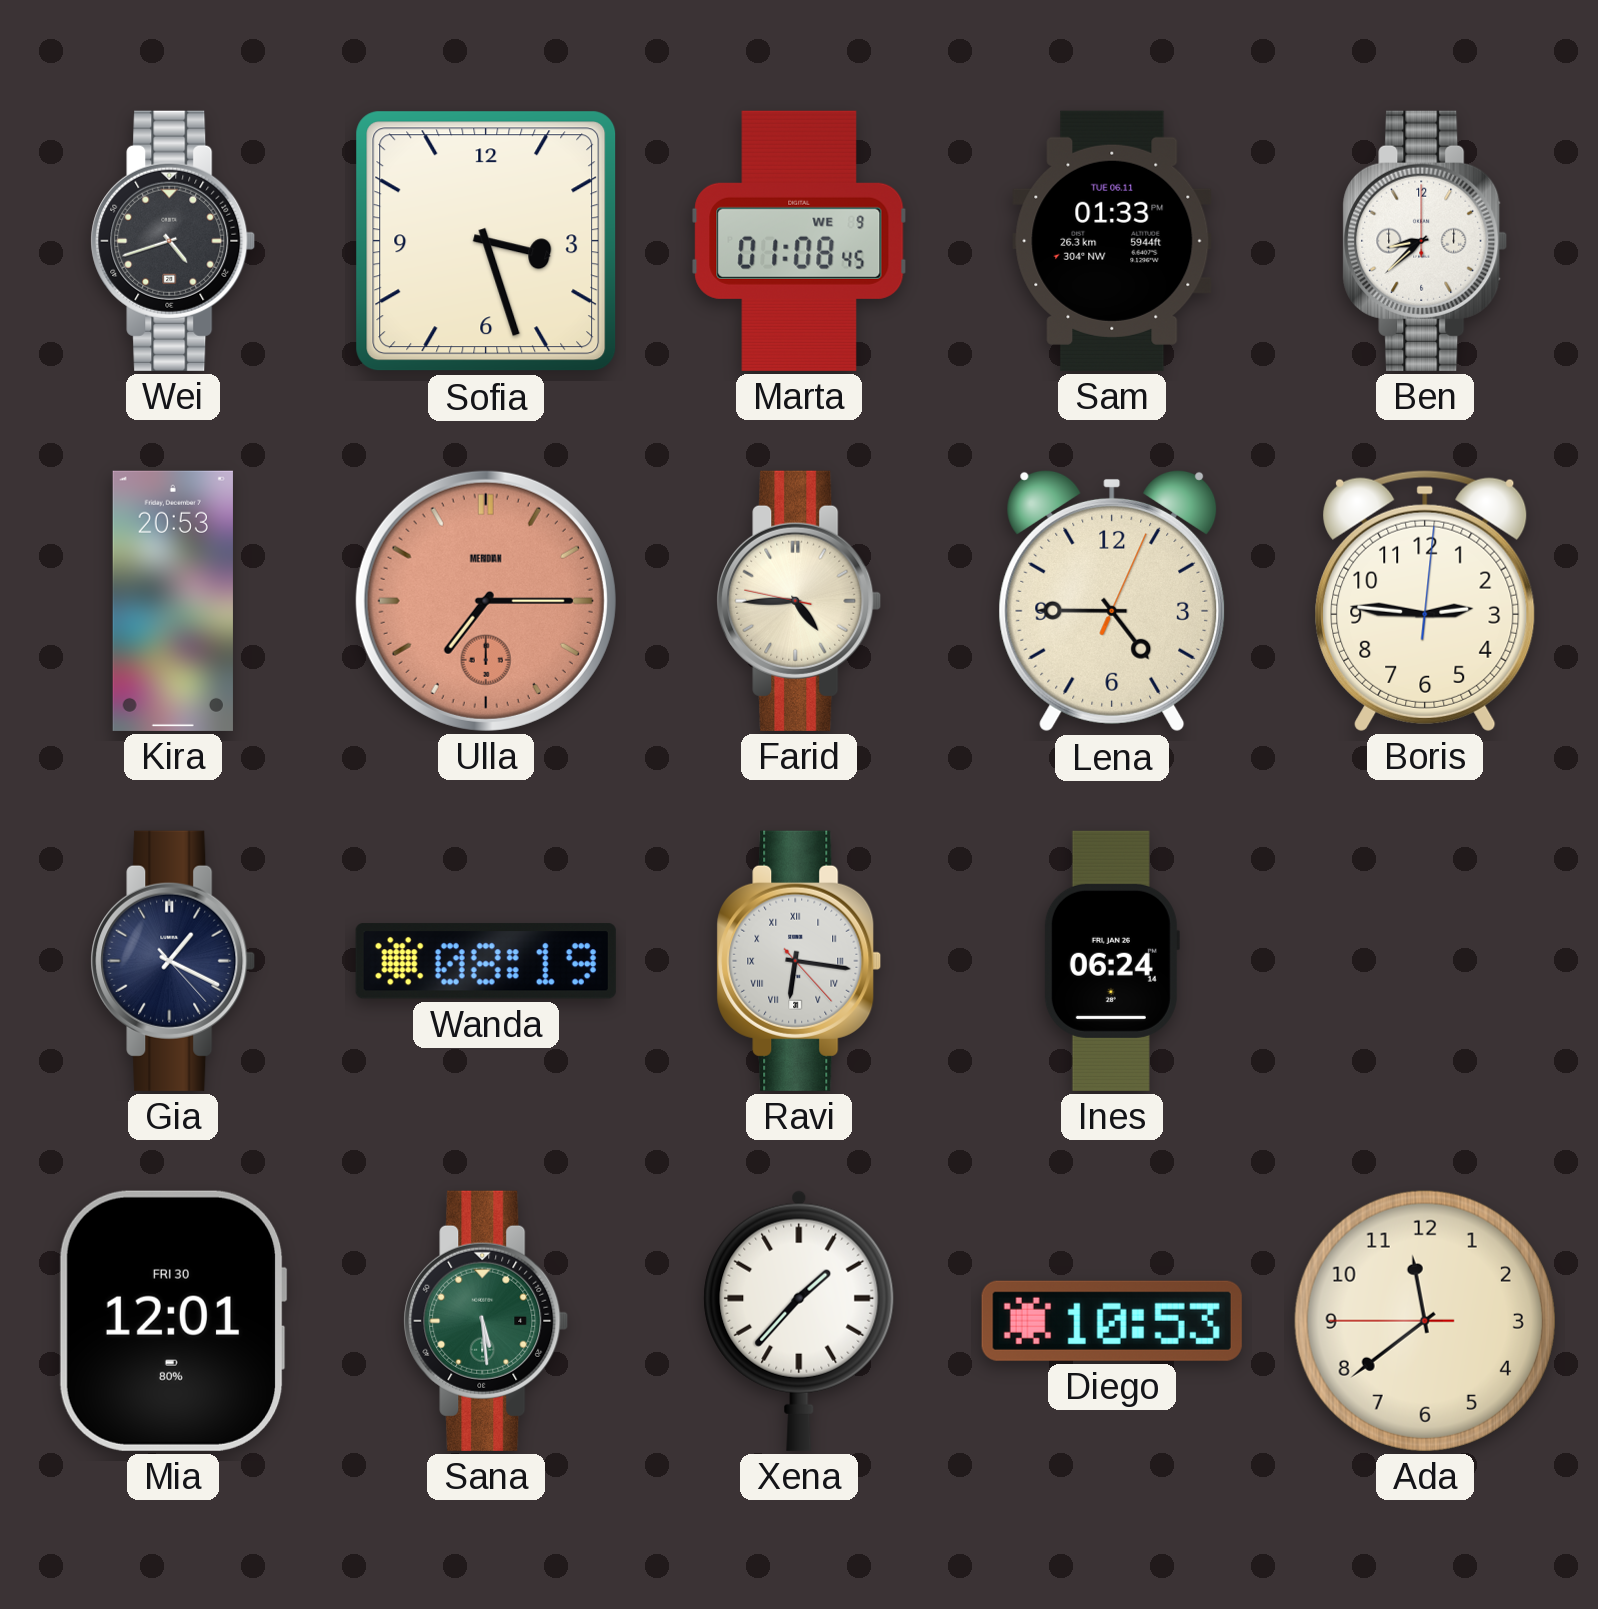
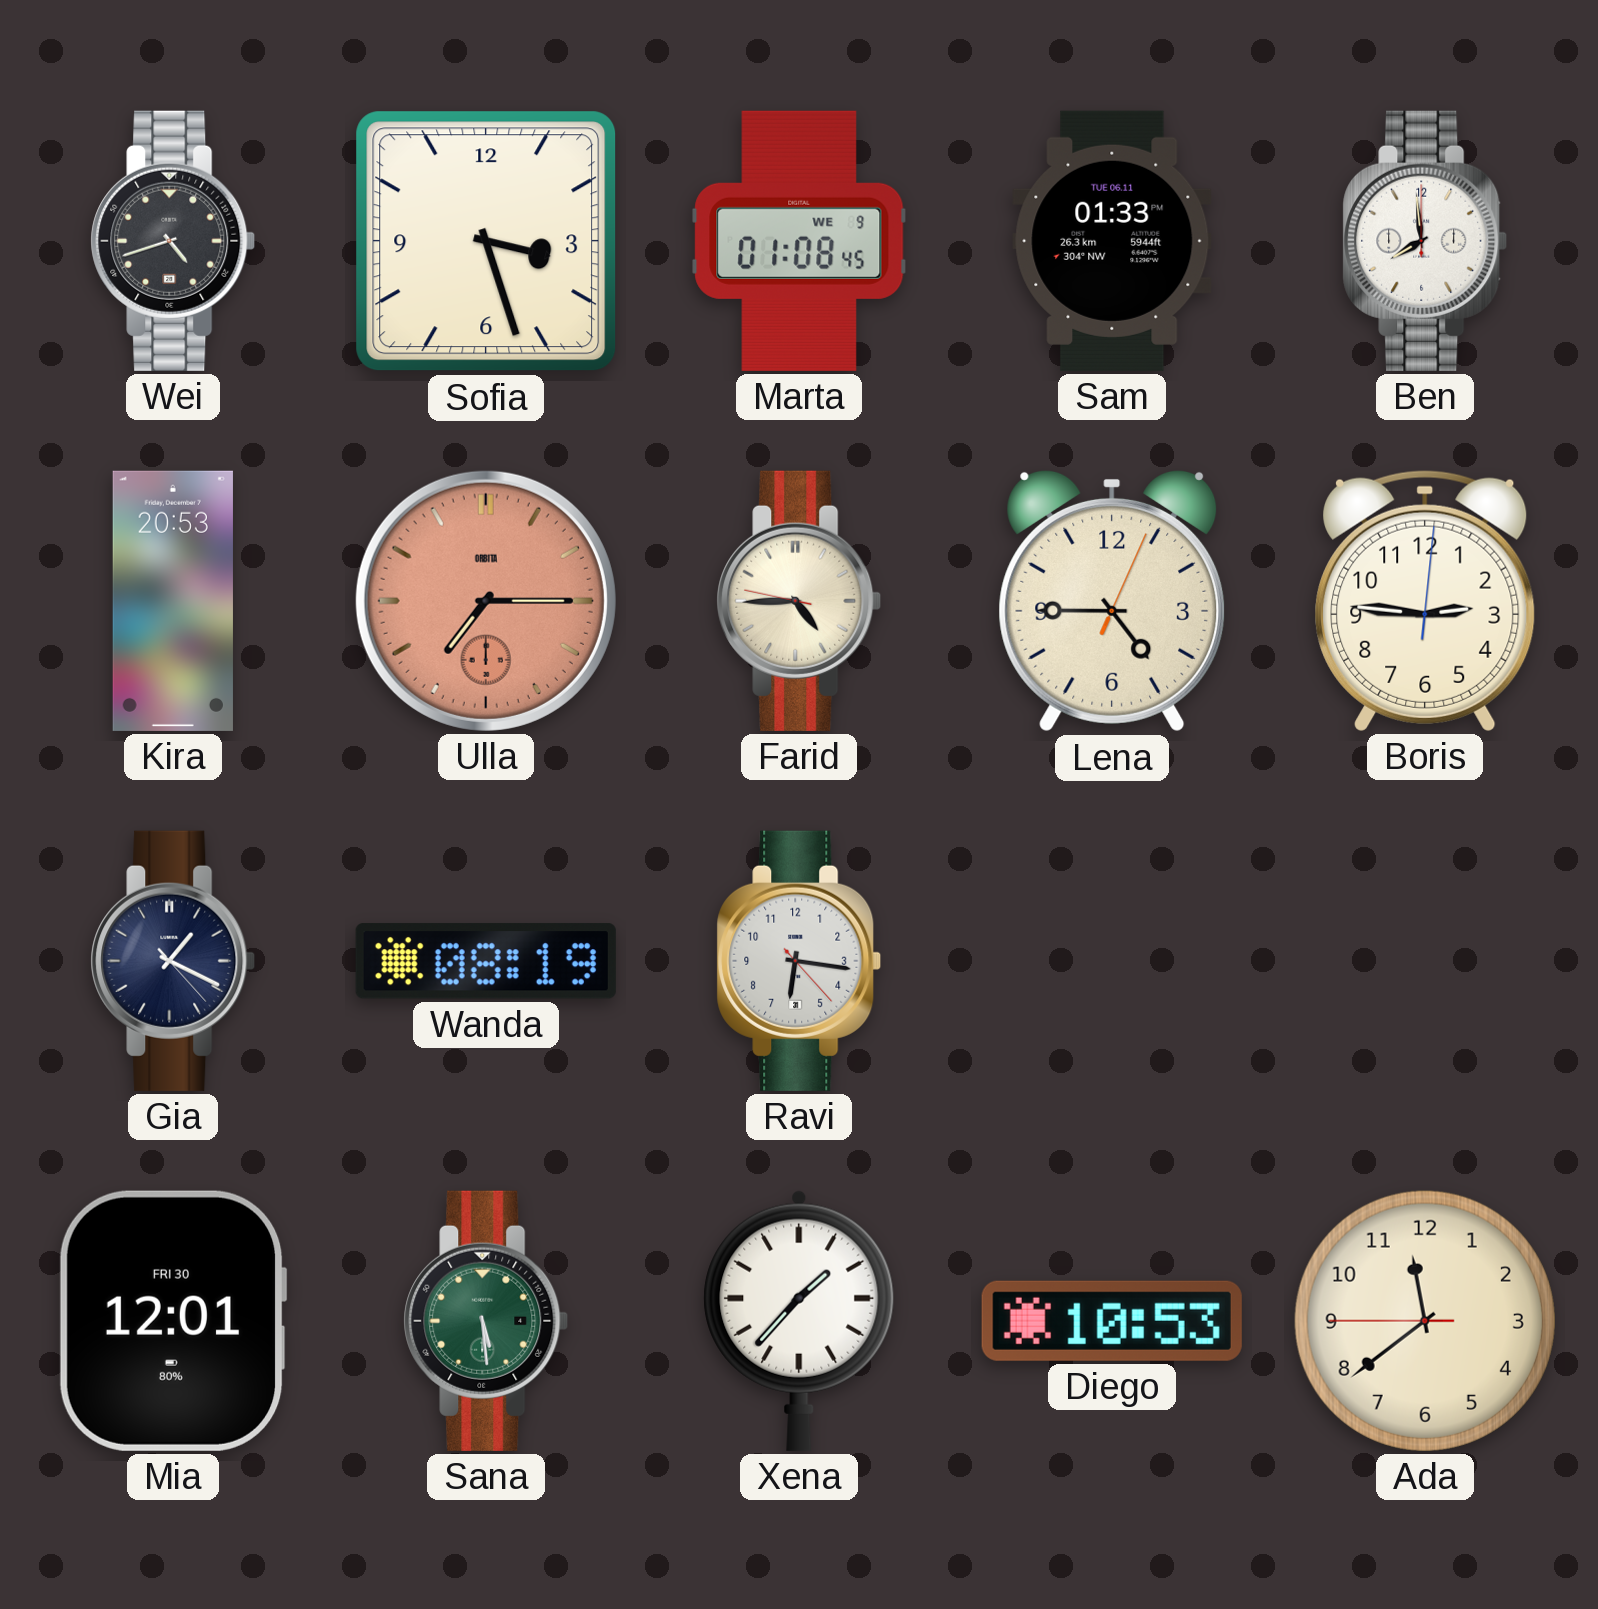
Ben: 8:38 -> 7:59
Ulla brand: MERIDIAN -> ORBITA
Ravi numerals: Roman -> Arabic
Ines: 06:24 -> none
